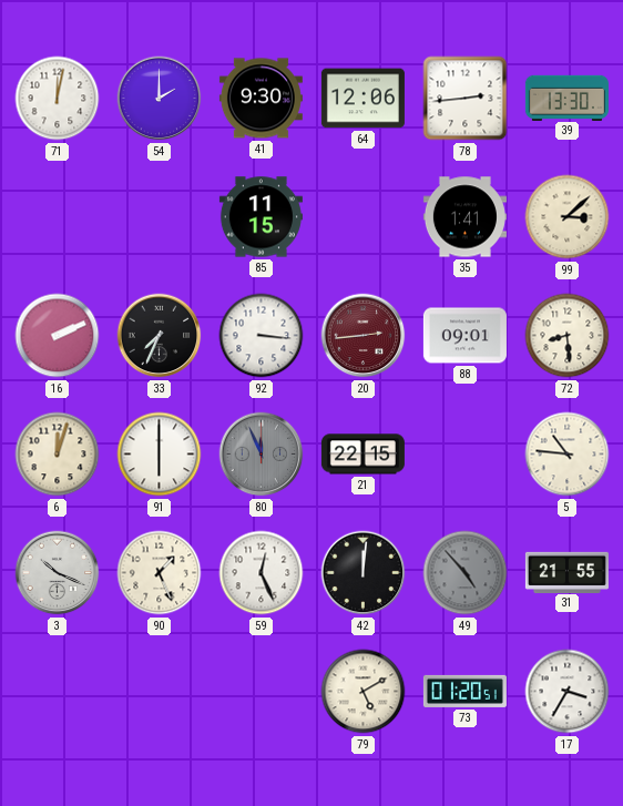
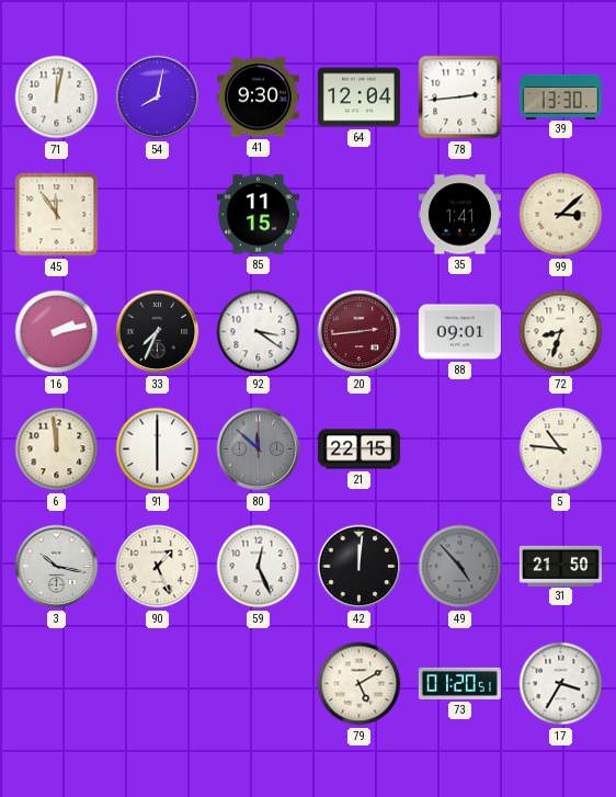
54: 2:00 -> 8:02
64: 12:06 -> 12:04
45: none -> 11:54
16: 2:11 -> 2:13
92: 3:16 -> 3:21
72: 8:29 -> 8:33
6: 12:03 -> 11:59
80: 11:56 -> 11:52
3: 10:19 -> 10:17
31: 21:55 -> 21:50
